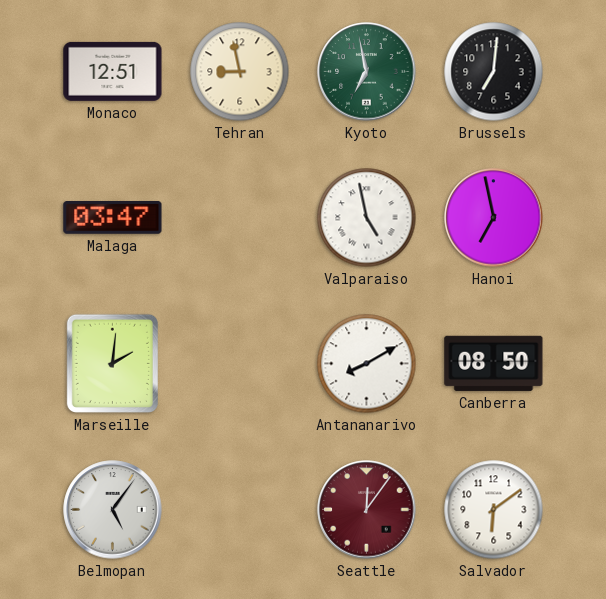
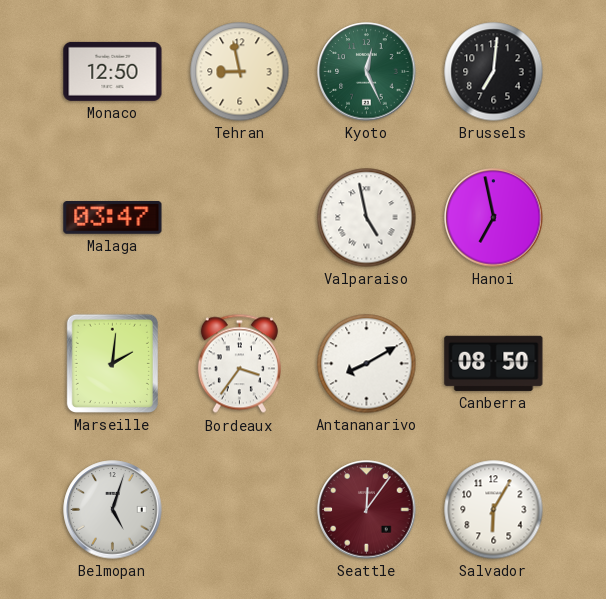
Monaco: 12:51 -> 12:50
Kyoto: 6:58 -> 12:26
Bordeaux: none -> 3:36
Belmopan: 5:06 -> 5:03
Salvador: 6:09 -> 6:05
